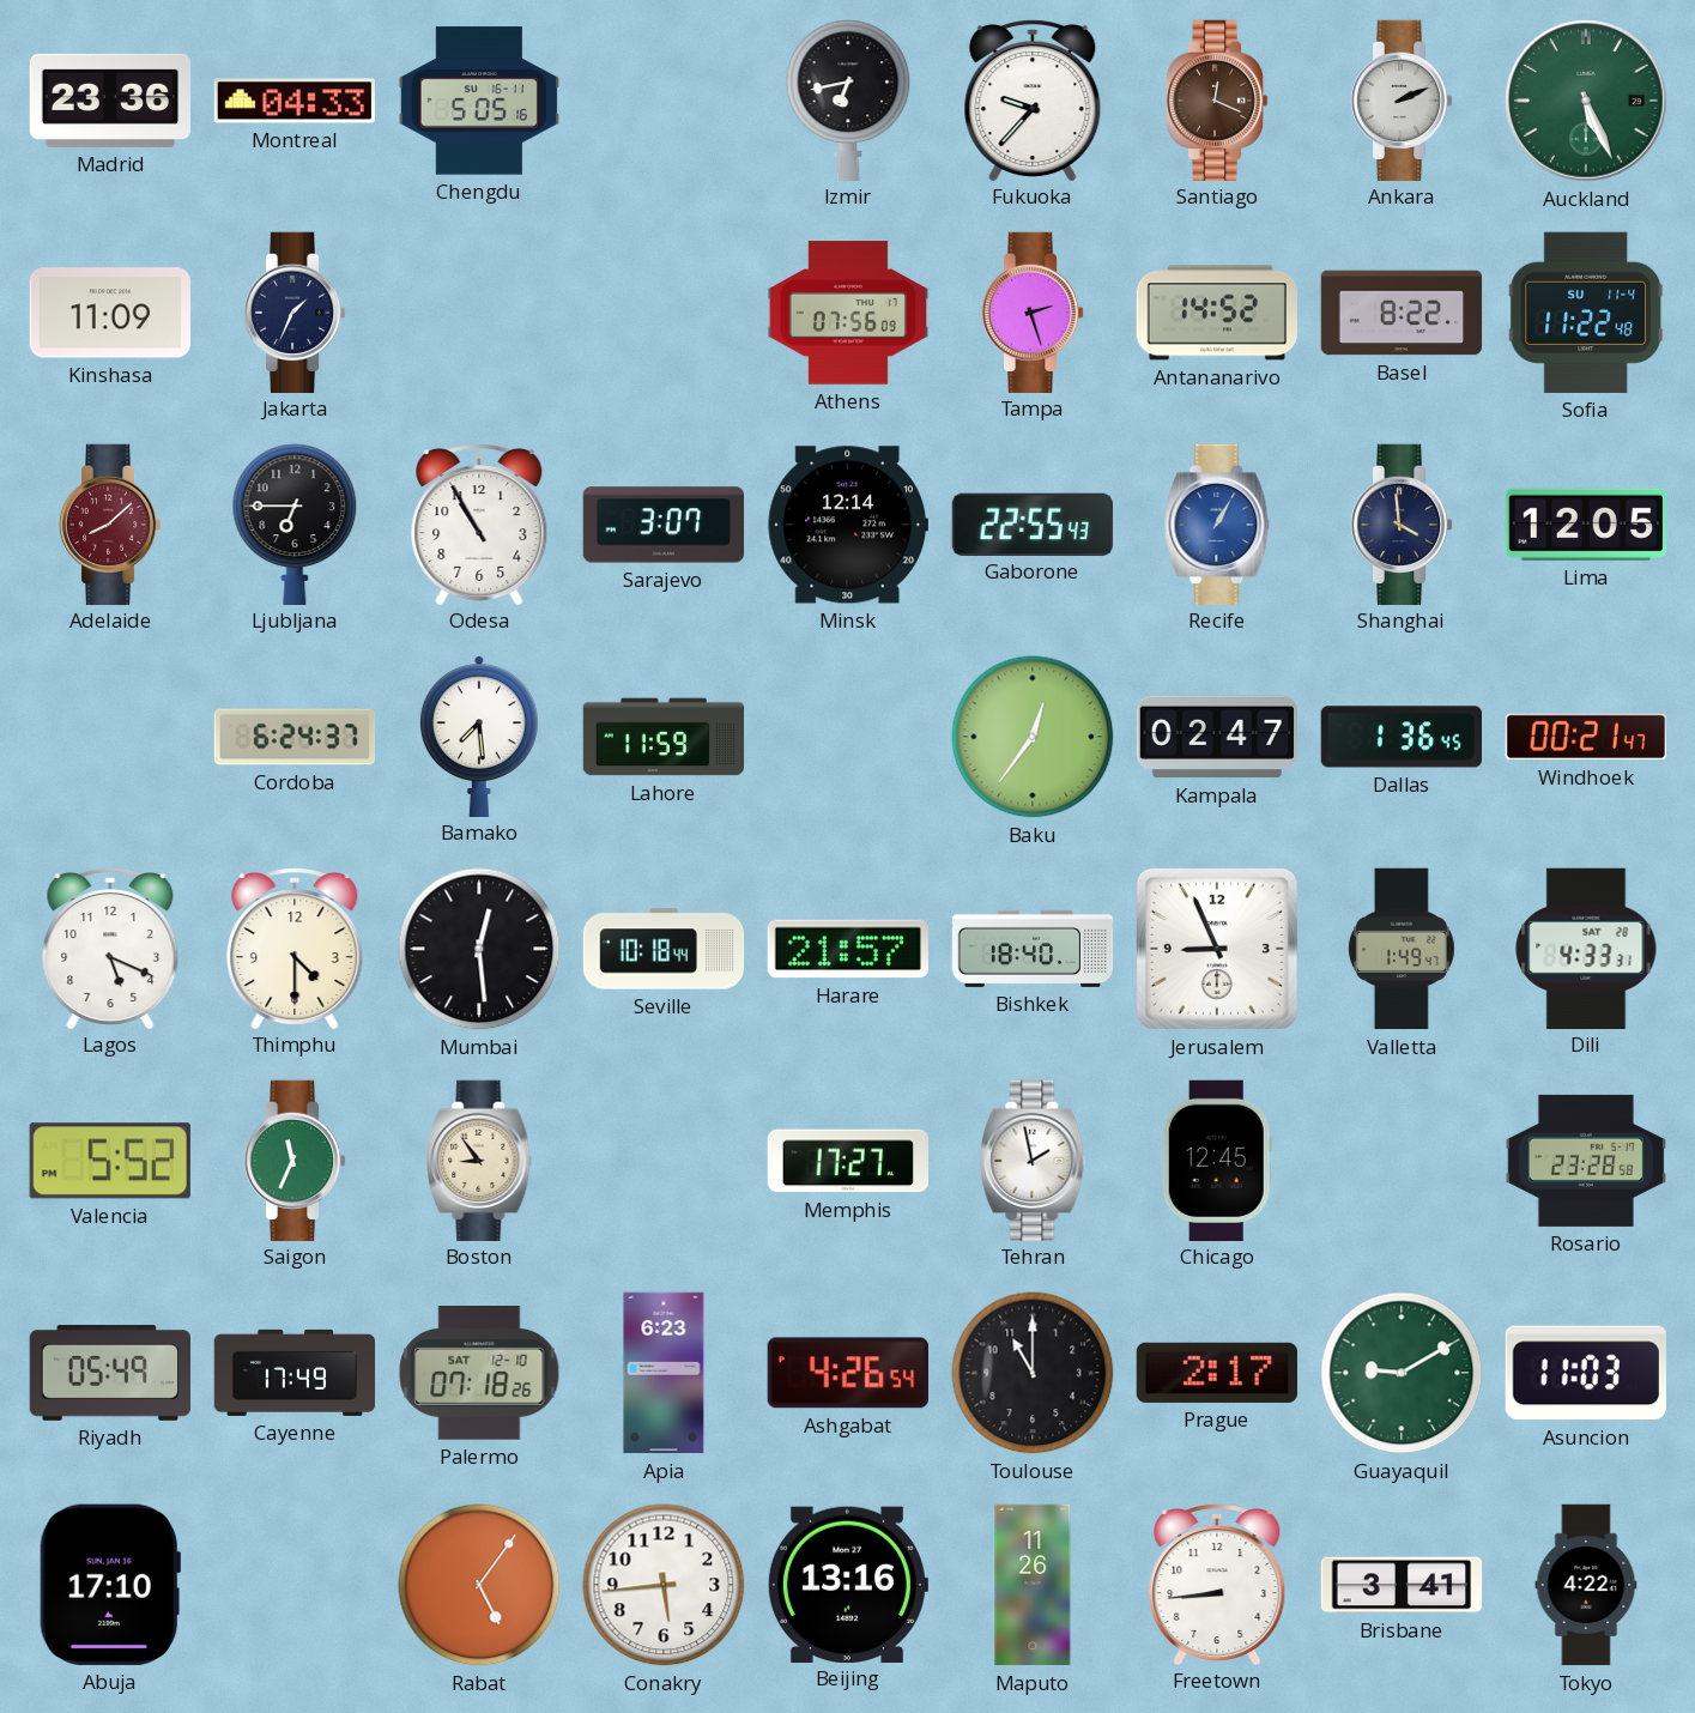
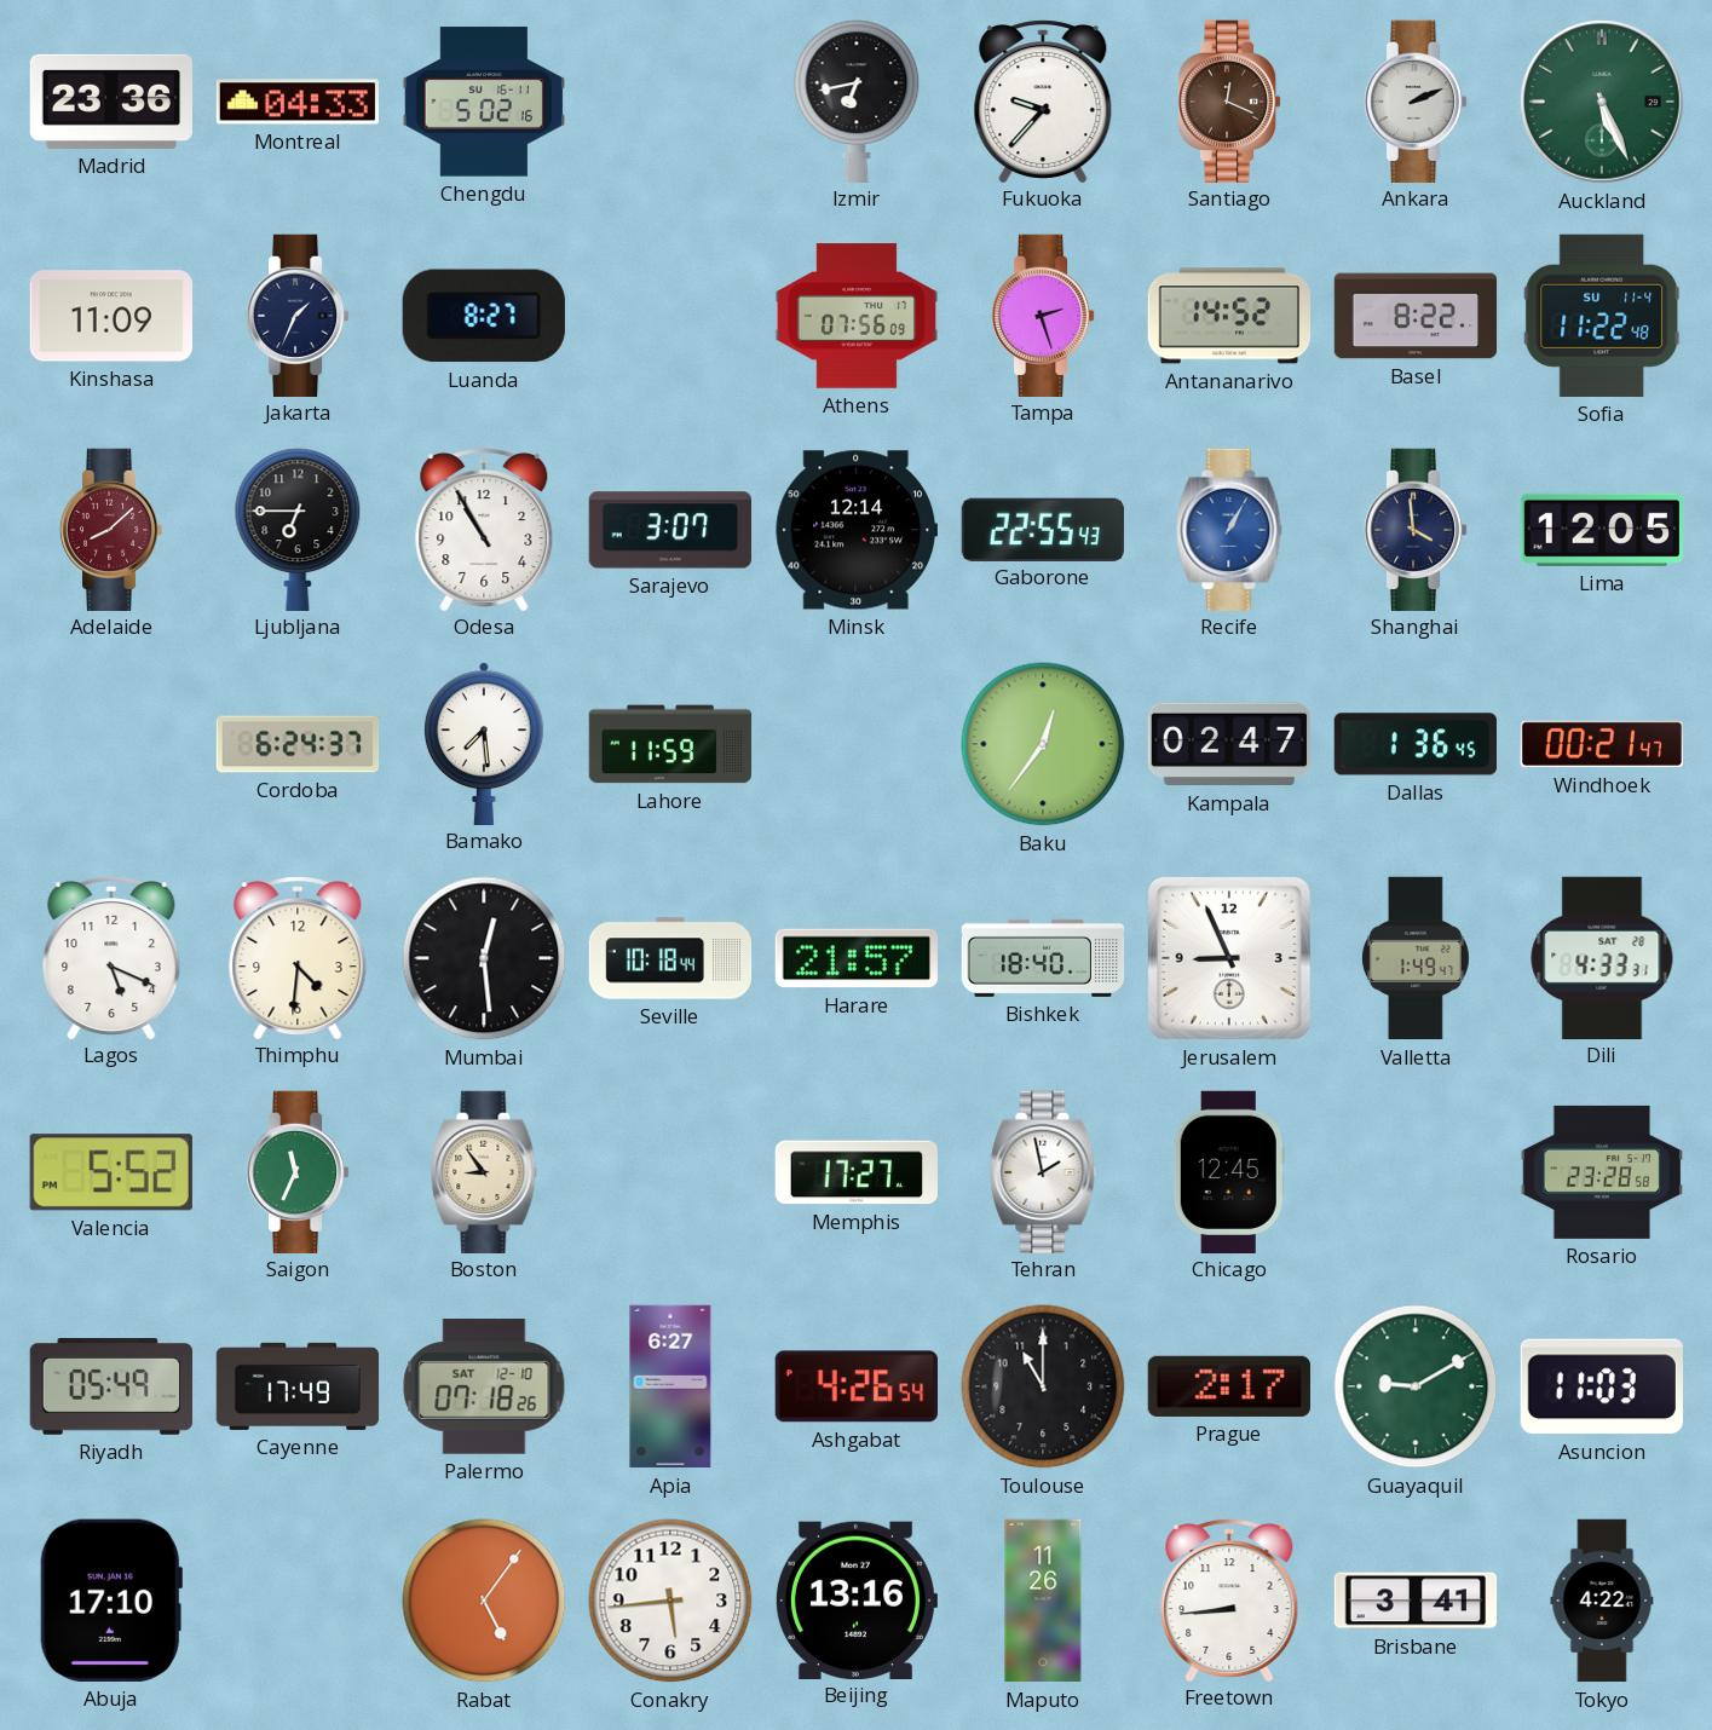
Chengdu: 5:05 -> 5:02
Luanda: none -> 8:27
Thimphu: 4:30 -> 4:31
Apia: 6:23 -> 6:27
